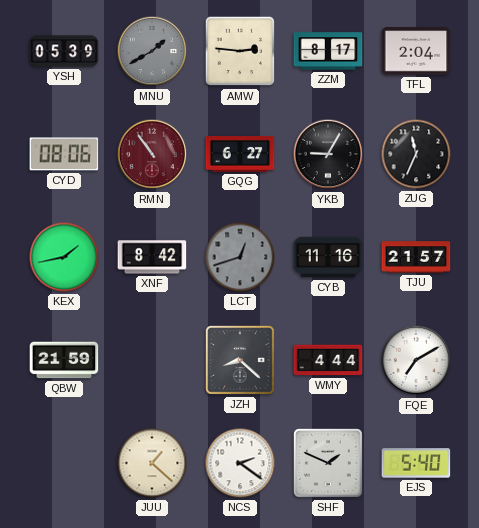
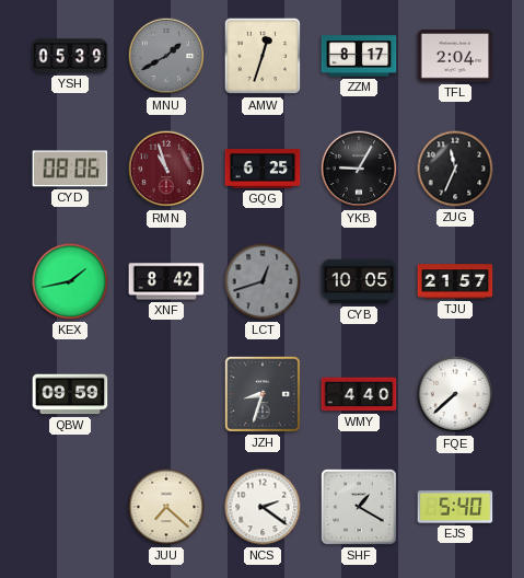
AMW: 2:46 -> 12:33
RMN: 10:54 -> 10:57
GQG: 6:27 -> 6:25
CYB: 11:16 -> 10:05
QBW: 21:59 -> 09:59
JZH: 8:22 -> 8:33
WMY: 4:44 -> 4:40
FQE: 7:10 -> 7:38
JUU: 1:22 -> 7:22
SHF: 1:49 -> 1:20
